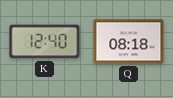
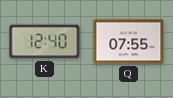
Q: 08:18 -> 07:55
